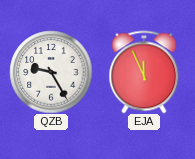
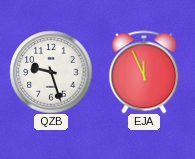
QZB: 9:25 -> 9:27
